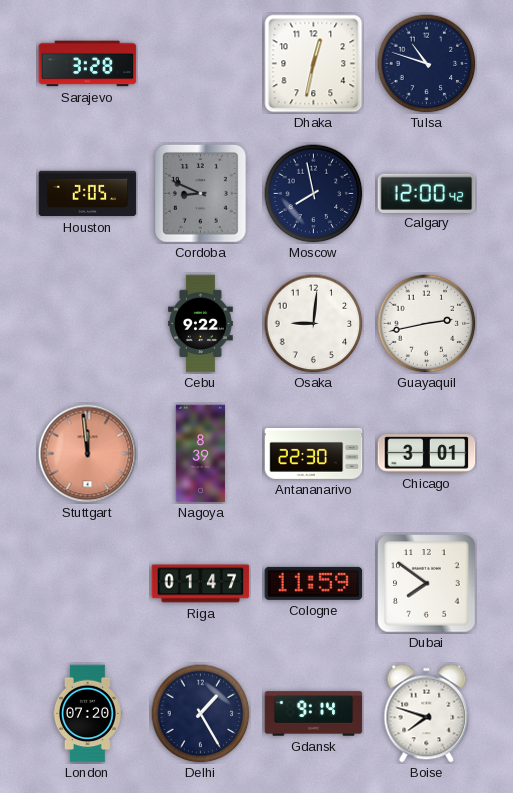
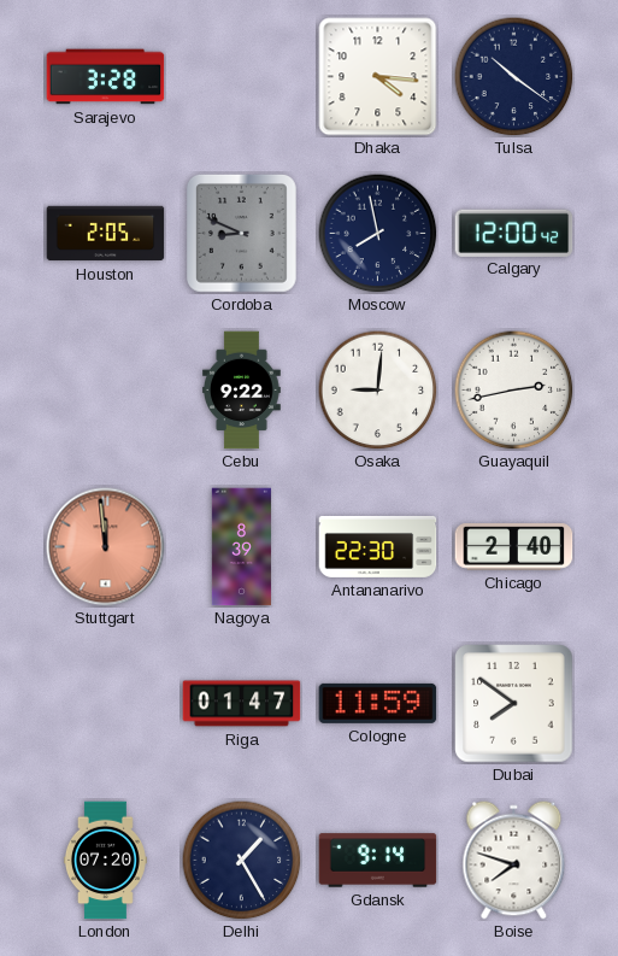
Dhaka: 12:32 -> 4:16
Tulsa: 10:48 -> 10:21
Chicago: 3:01 -> 2:40
